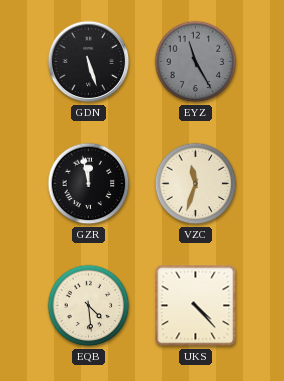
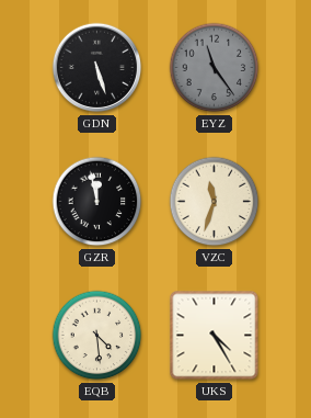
EYZ: 11:25 -> 11:24
UKS: 4:23 -> 4:25
